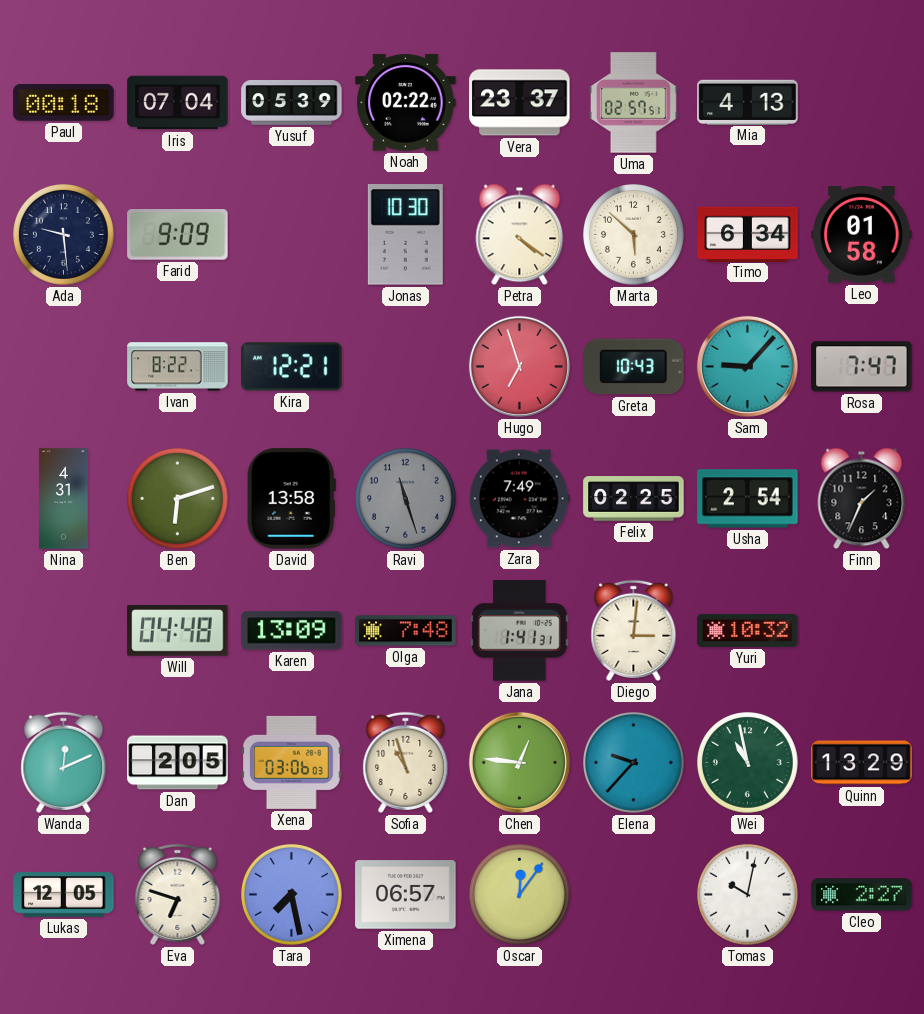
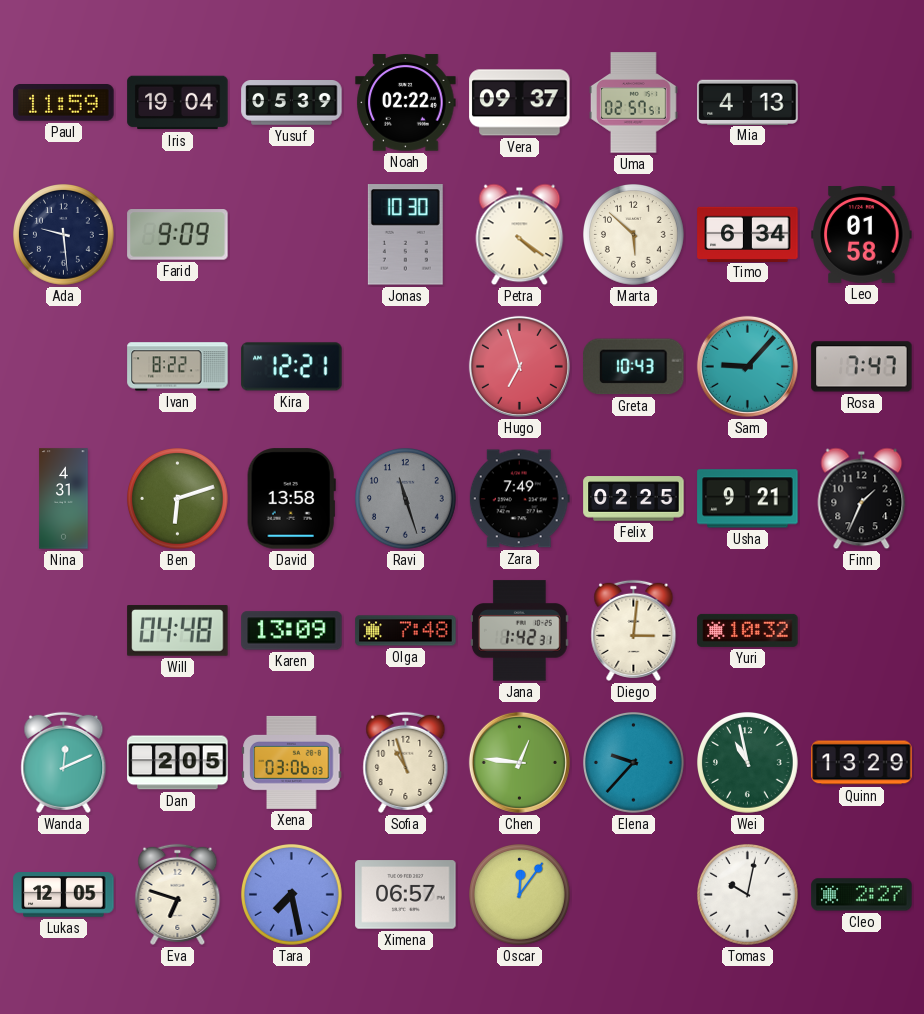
Paul: 00:18 -> 11:59
Iris: 07:04 -> 19:04
Vera: 23:37 -> 09:37
Usha: 2:54 -> 9:21
Jana: 1:41 -> 1:42
